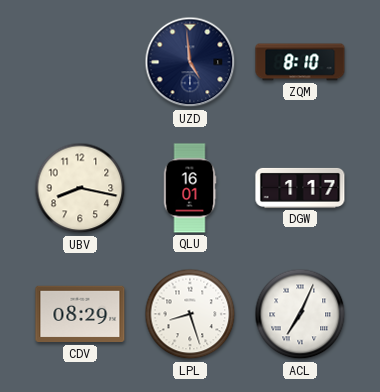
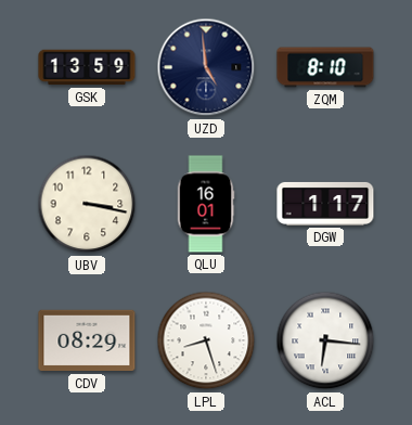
GSK: none -> 13:59
UBV: 8:17 -> 3:17
ACL: 7:04 -> 6:16
